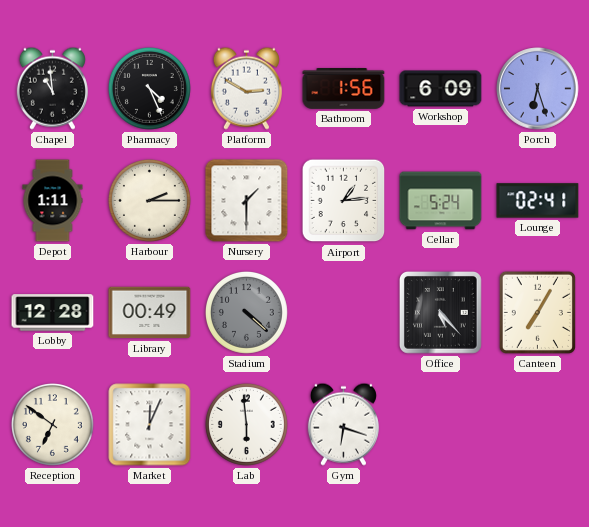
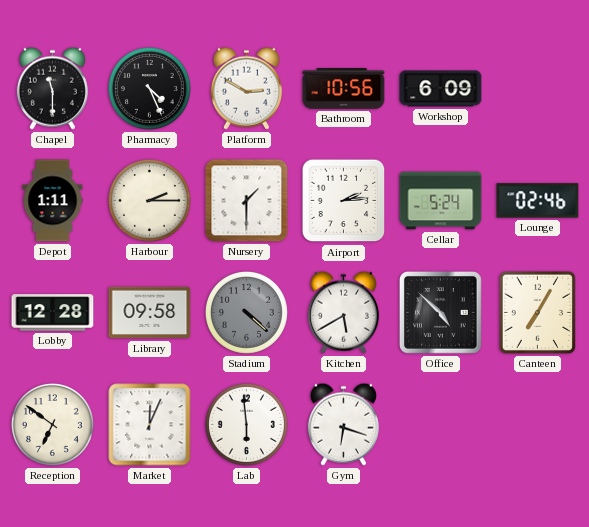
Chapel: 10:59 -> 11:30
Bathroom: 1:56 -> 10:56
Porch: 6:27 -> none
Airport: 1:14 -> 2:14
Lounge: 02:41 -> 02:46
Library: 00:49 -> 09:58
Kitchen: none -> 5:40
Office: 5:23 -> 4:52
